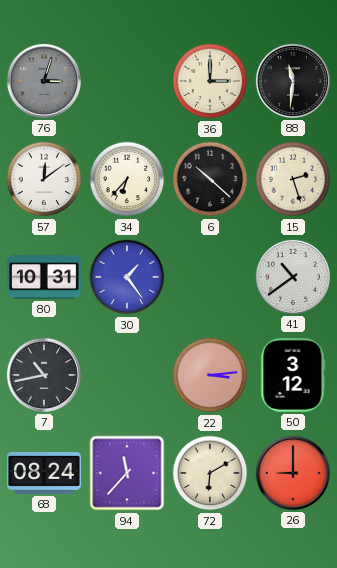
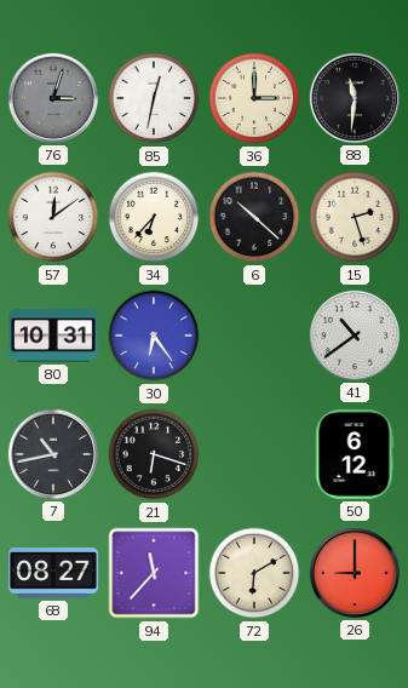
85: none -> 12:32
30: 1:24 -> 6:24
21: none -> 6:18
22: 3:14 -> none
50: 3:12 -> 6:12
68: 08:24 -> 08:27
